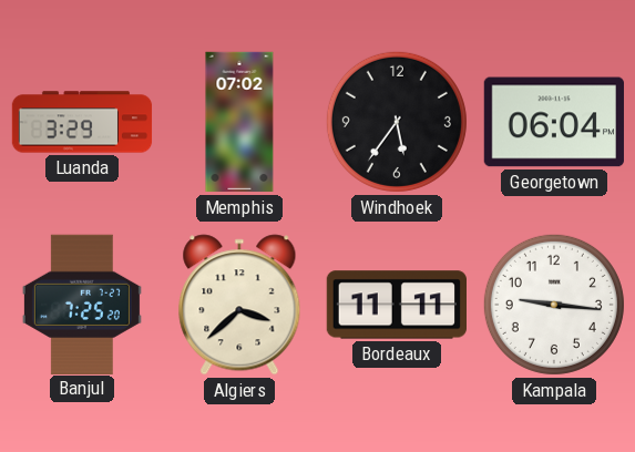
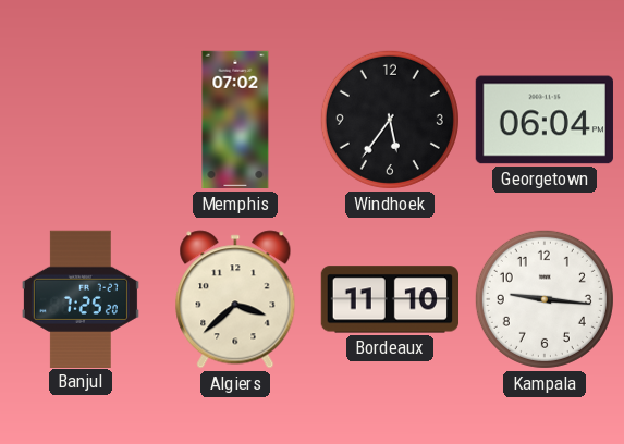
Luanda: 3:29 -> none
Bordeaux: 11:11 -> 11:10
